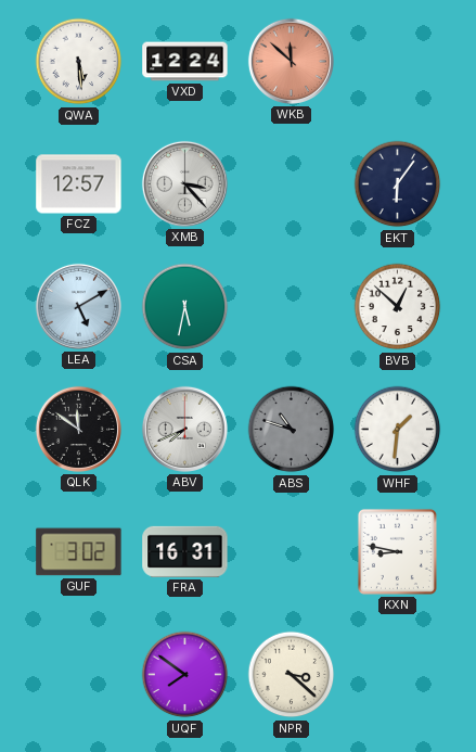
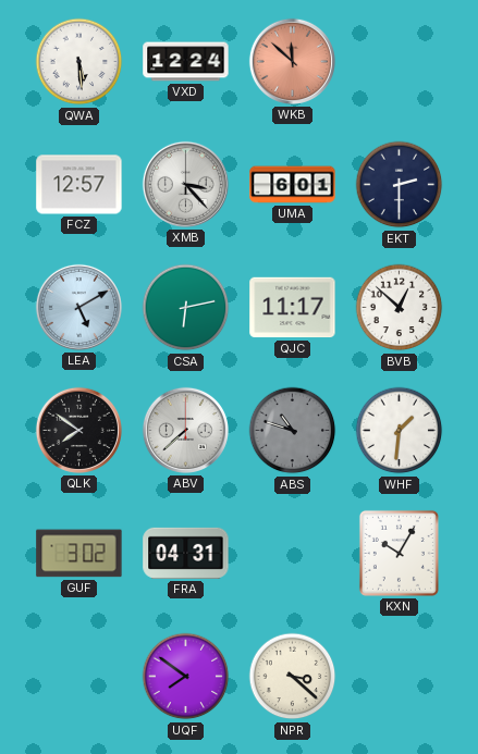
UMA: none -> 6:01
EKT: 6:06 -> 2:30
CSA: 5:32 -> 6:13
QJC: none -> 11:17
QLK: 11:51 -> 7:51
ABV: 7:41 -> 7:38
FRA: 16:31 -> 04:31
KXN: 8:47 -> 10:05
